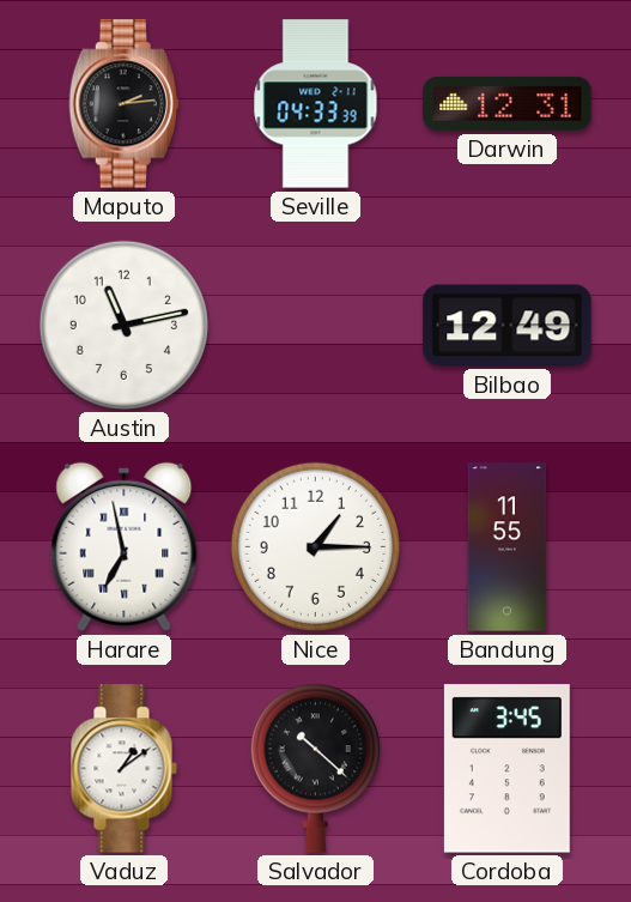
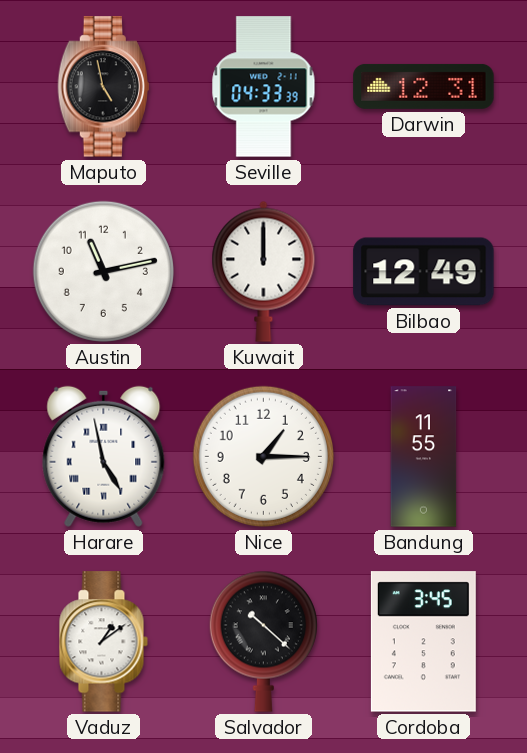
Maputo: 2:14 -> 4:58
Kuwait: none -> 12:00
Harare: 6:58 -> 4:58
